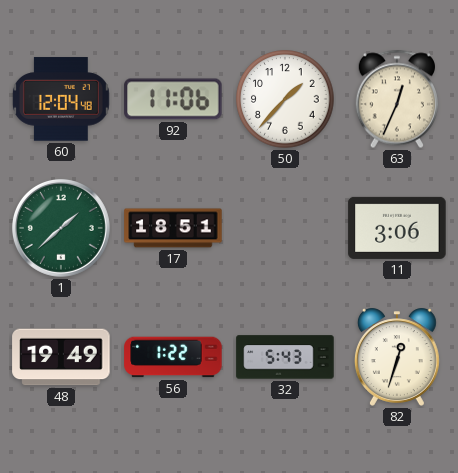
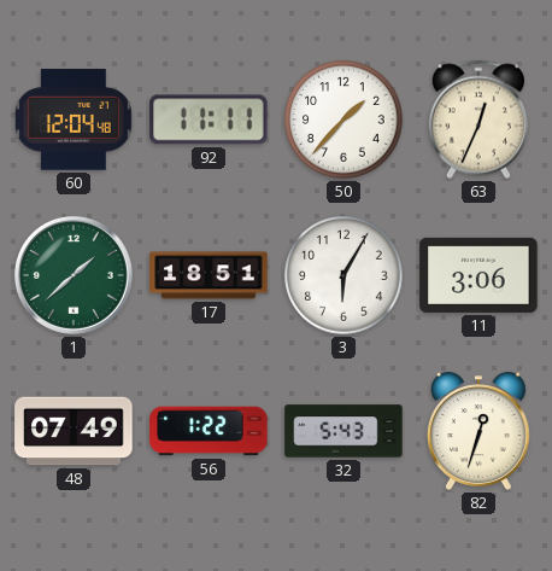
92: 11:06 -> 11:11
3: none -> 6:05
48: 19:49 -> 07:49
